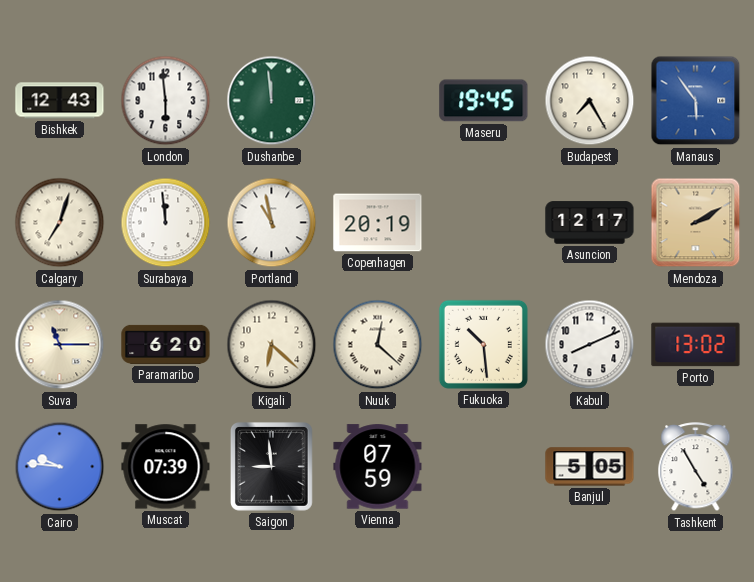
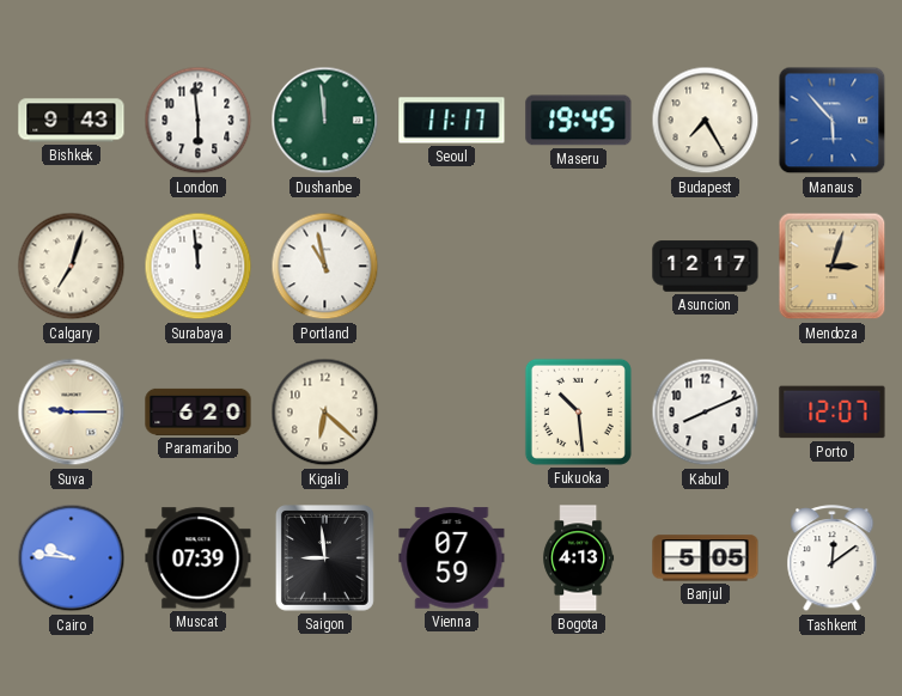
Bishkek: 12:43 -> 9:43
Seoul: none -> 11:17
Manaus: 5:54 -> 5:53
Copenhagen: 20:19 -> none
Mendoza: 2:10 -> 3:03
Suva: 11:15 -> 9:15
Nuuk: 12:22 -> none
Porto: 13:02 -> 12:07
Bogota: none -> 4:13
Tashkent: 4:55 -> 12:09
